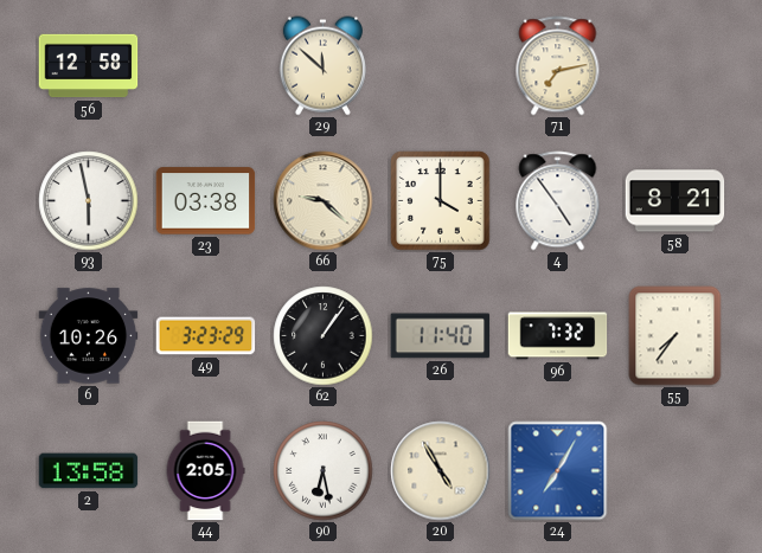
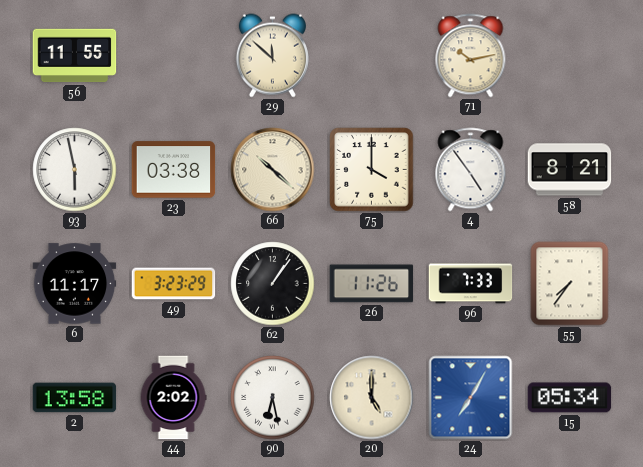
56: 12:58 -> 11:55
71: 7:13 -> 10:13
66: 9:22 -> 10:22
6: 10:26 -> 11:17
26: 11:40 -> 11:26
96: 7:32 -> 7:33
44: 2:05 -> 2:02
20: 4:55 -> 5:00
15: none -> 05:34
